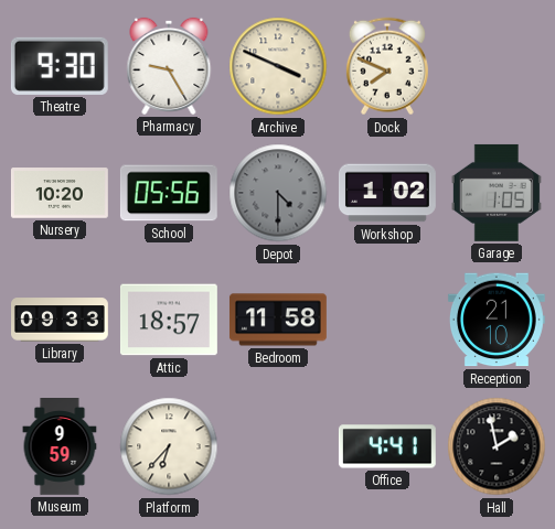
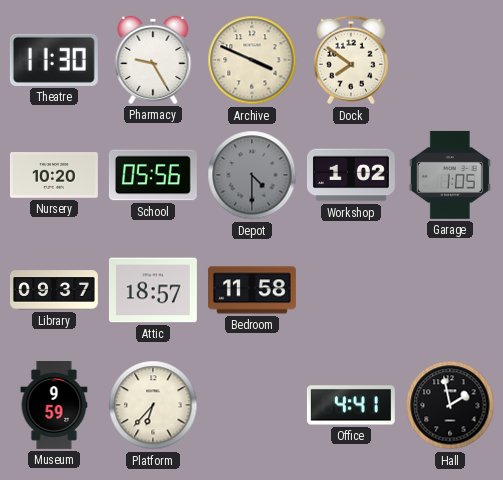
Theatre: 9:30 -> 11:30
Dock: 7:49 -> 7:51
Library: 09:33 -> 09:37
Reception: 21:10 -> none
